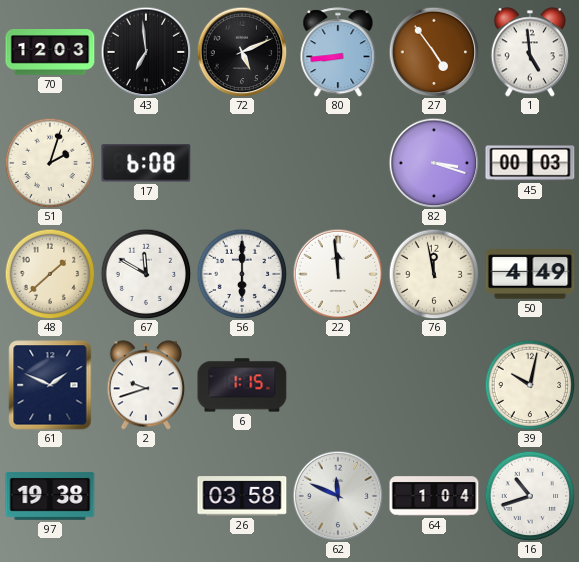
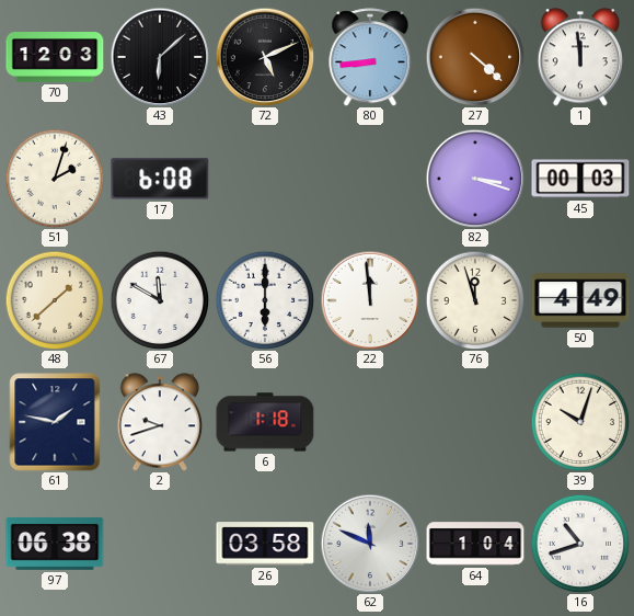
43: 6:59 -> 6:08
27: 4:54 -> 4:22
1: 4:59 -> 11:59
76: 11:58 -> 11:57
61: 1:49 -> 1:47
6: 1:15 -> 1:18
39: 10:02 -> 10:03
97: 19:38 -> 06:38
